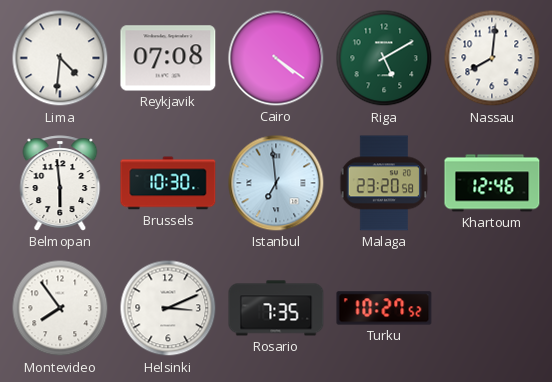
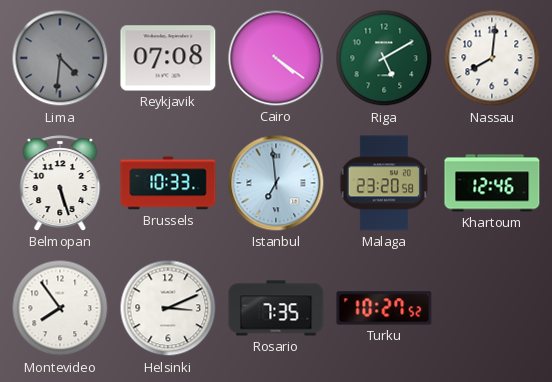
Lima dial: white -> grey
Belmopan: 5:59 -> 5:27
Brussels: 10:30 -> 10:33
